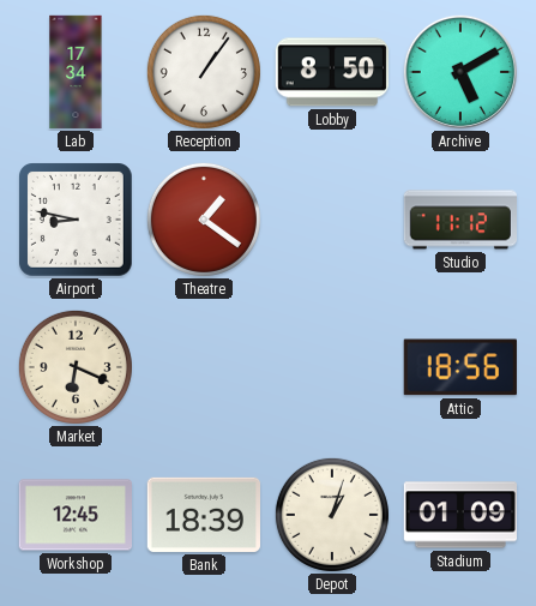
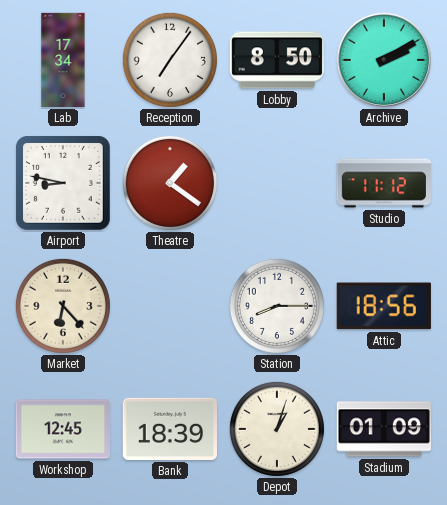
Reception: 1:06 -> 7:06
Archive: 5:10 -> 2:10
Market: 6:19 -> 6:23
Station: none -> 8:15
